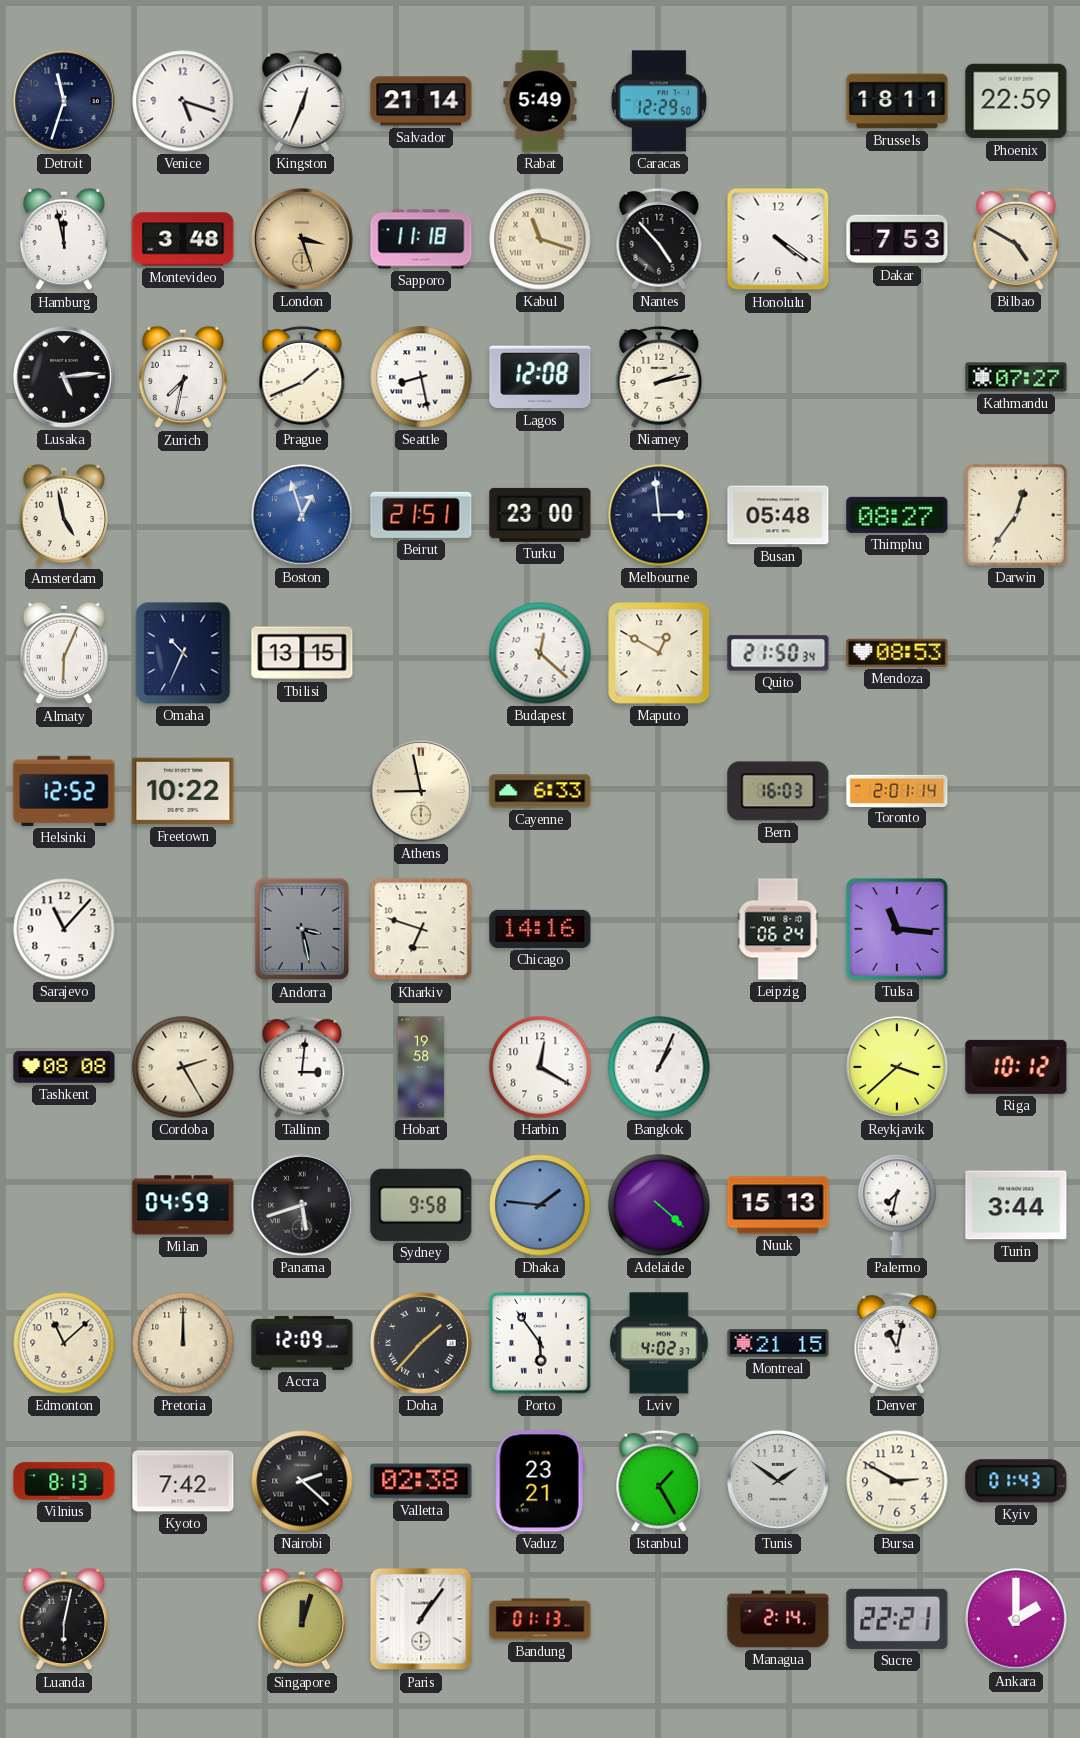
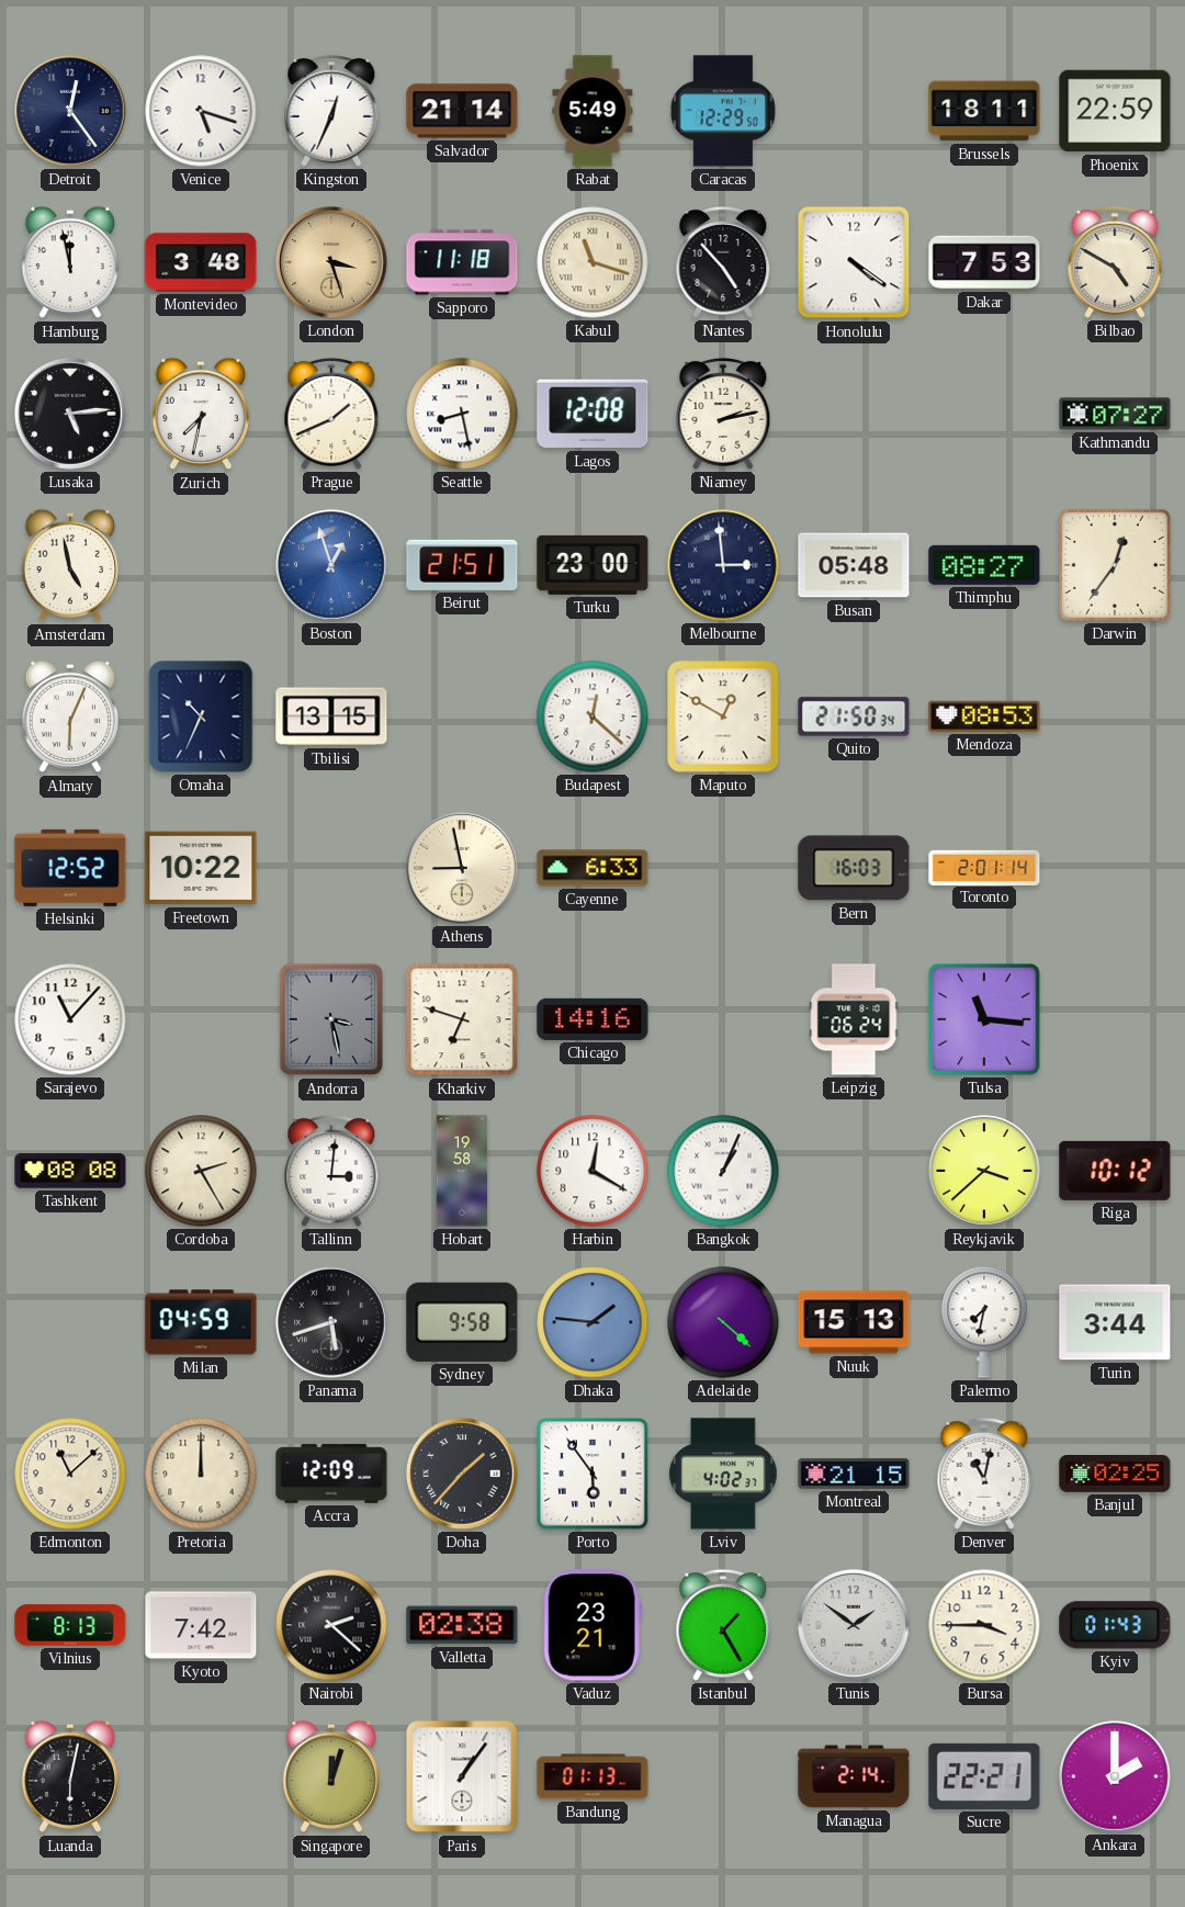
Detroit: 11:33 -> 12:24
Banjul: none -> 02:25
Bursa: 2:50 -> 3:45
